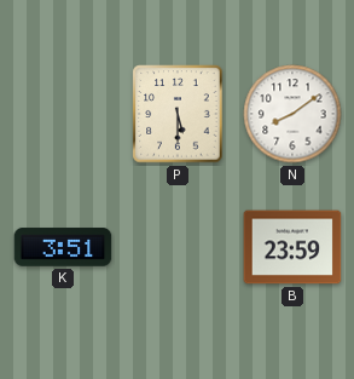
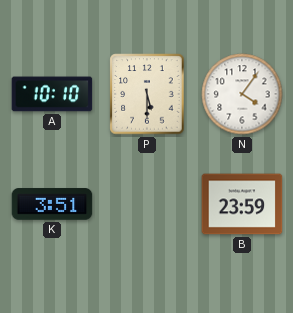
A: none -> 10:10
N: 8:09 -> 4:06
